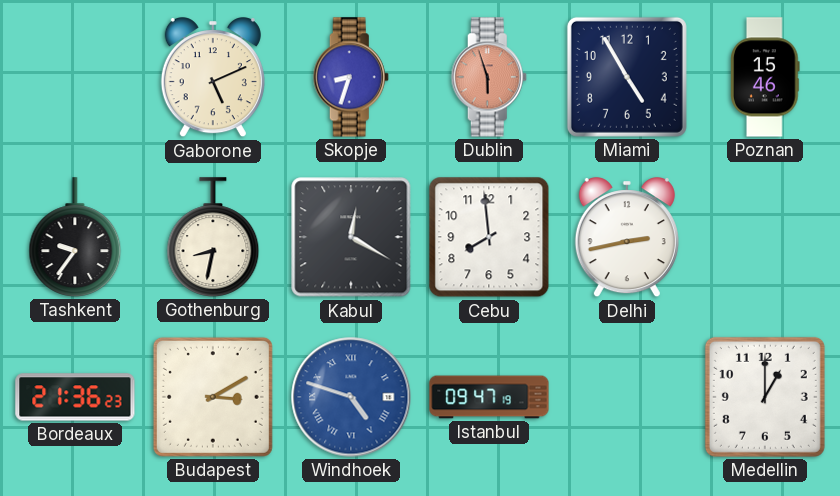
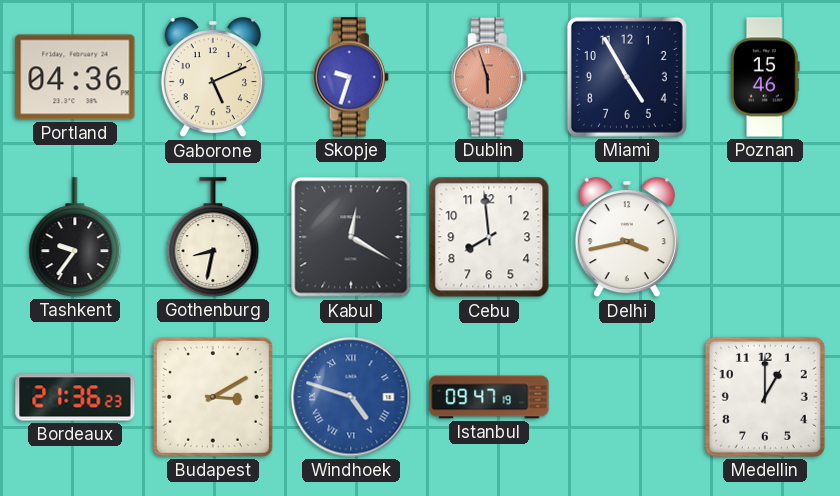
Portland: none -> 04:36
Skopje: 8:33 -> 9:33
Delhi: 2:43 -> 3:43
